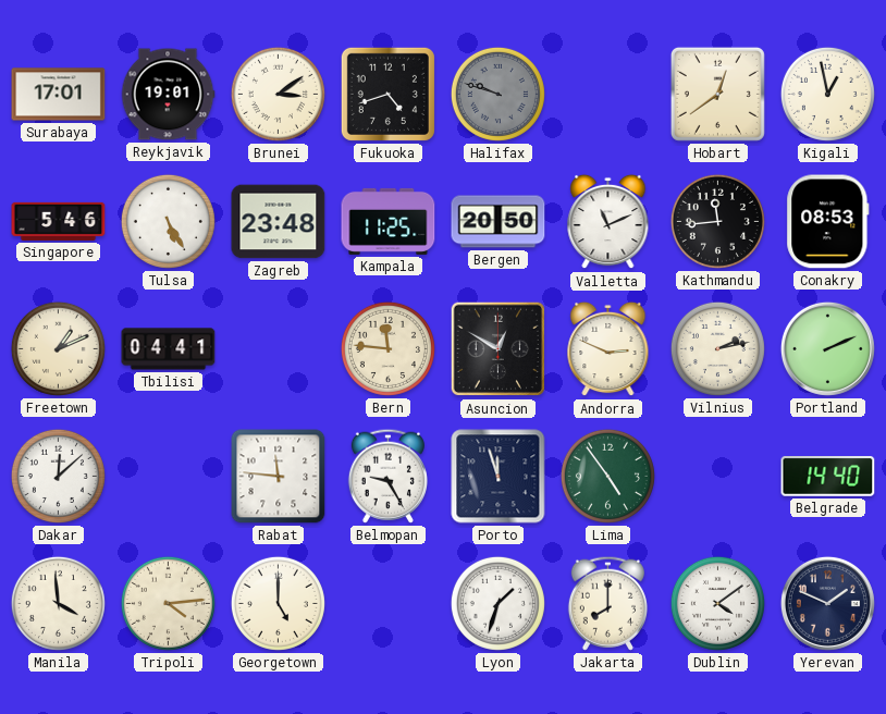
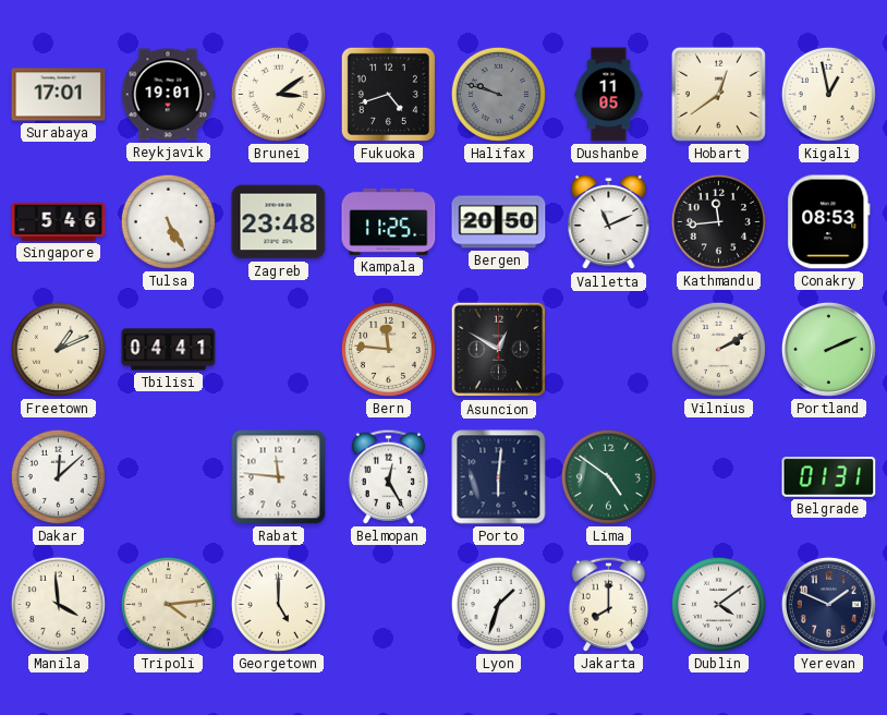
Dushanbe: none -> 11:05
Andorra: 2:49 -> none
Vilnius: 2:13 -> 2:10
Belmopan: 9:25 -> 12:25
Porto: 11:57 -> 6:01
Lima: 4:54 -> 4:51
Belgrade: 14:40 -> 01:31
